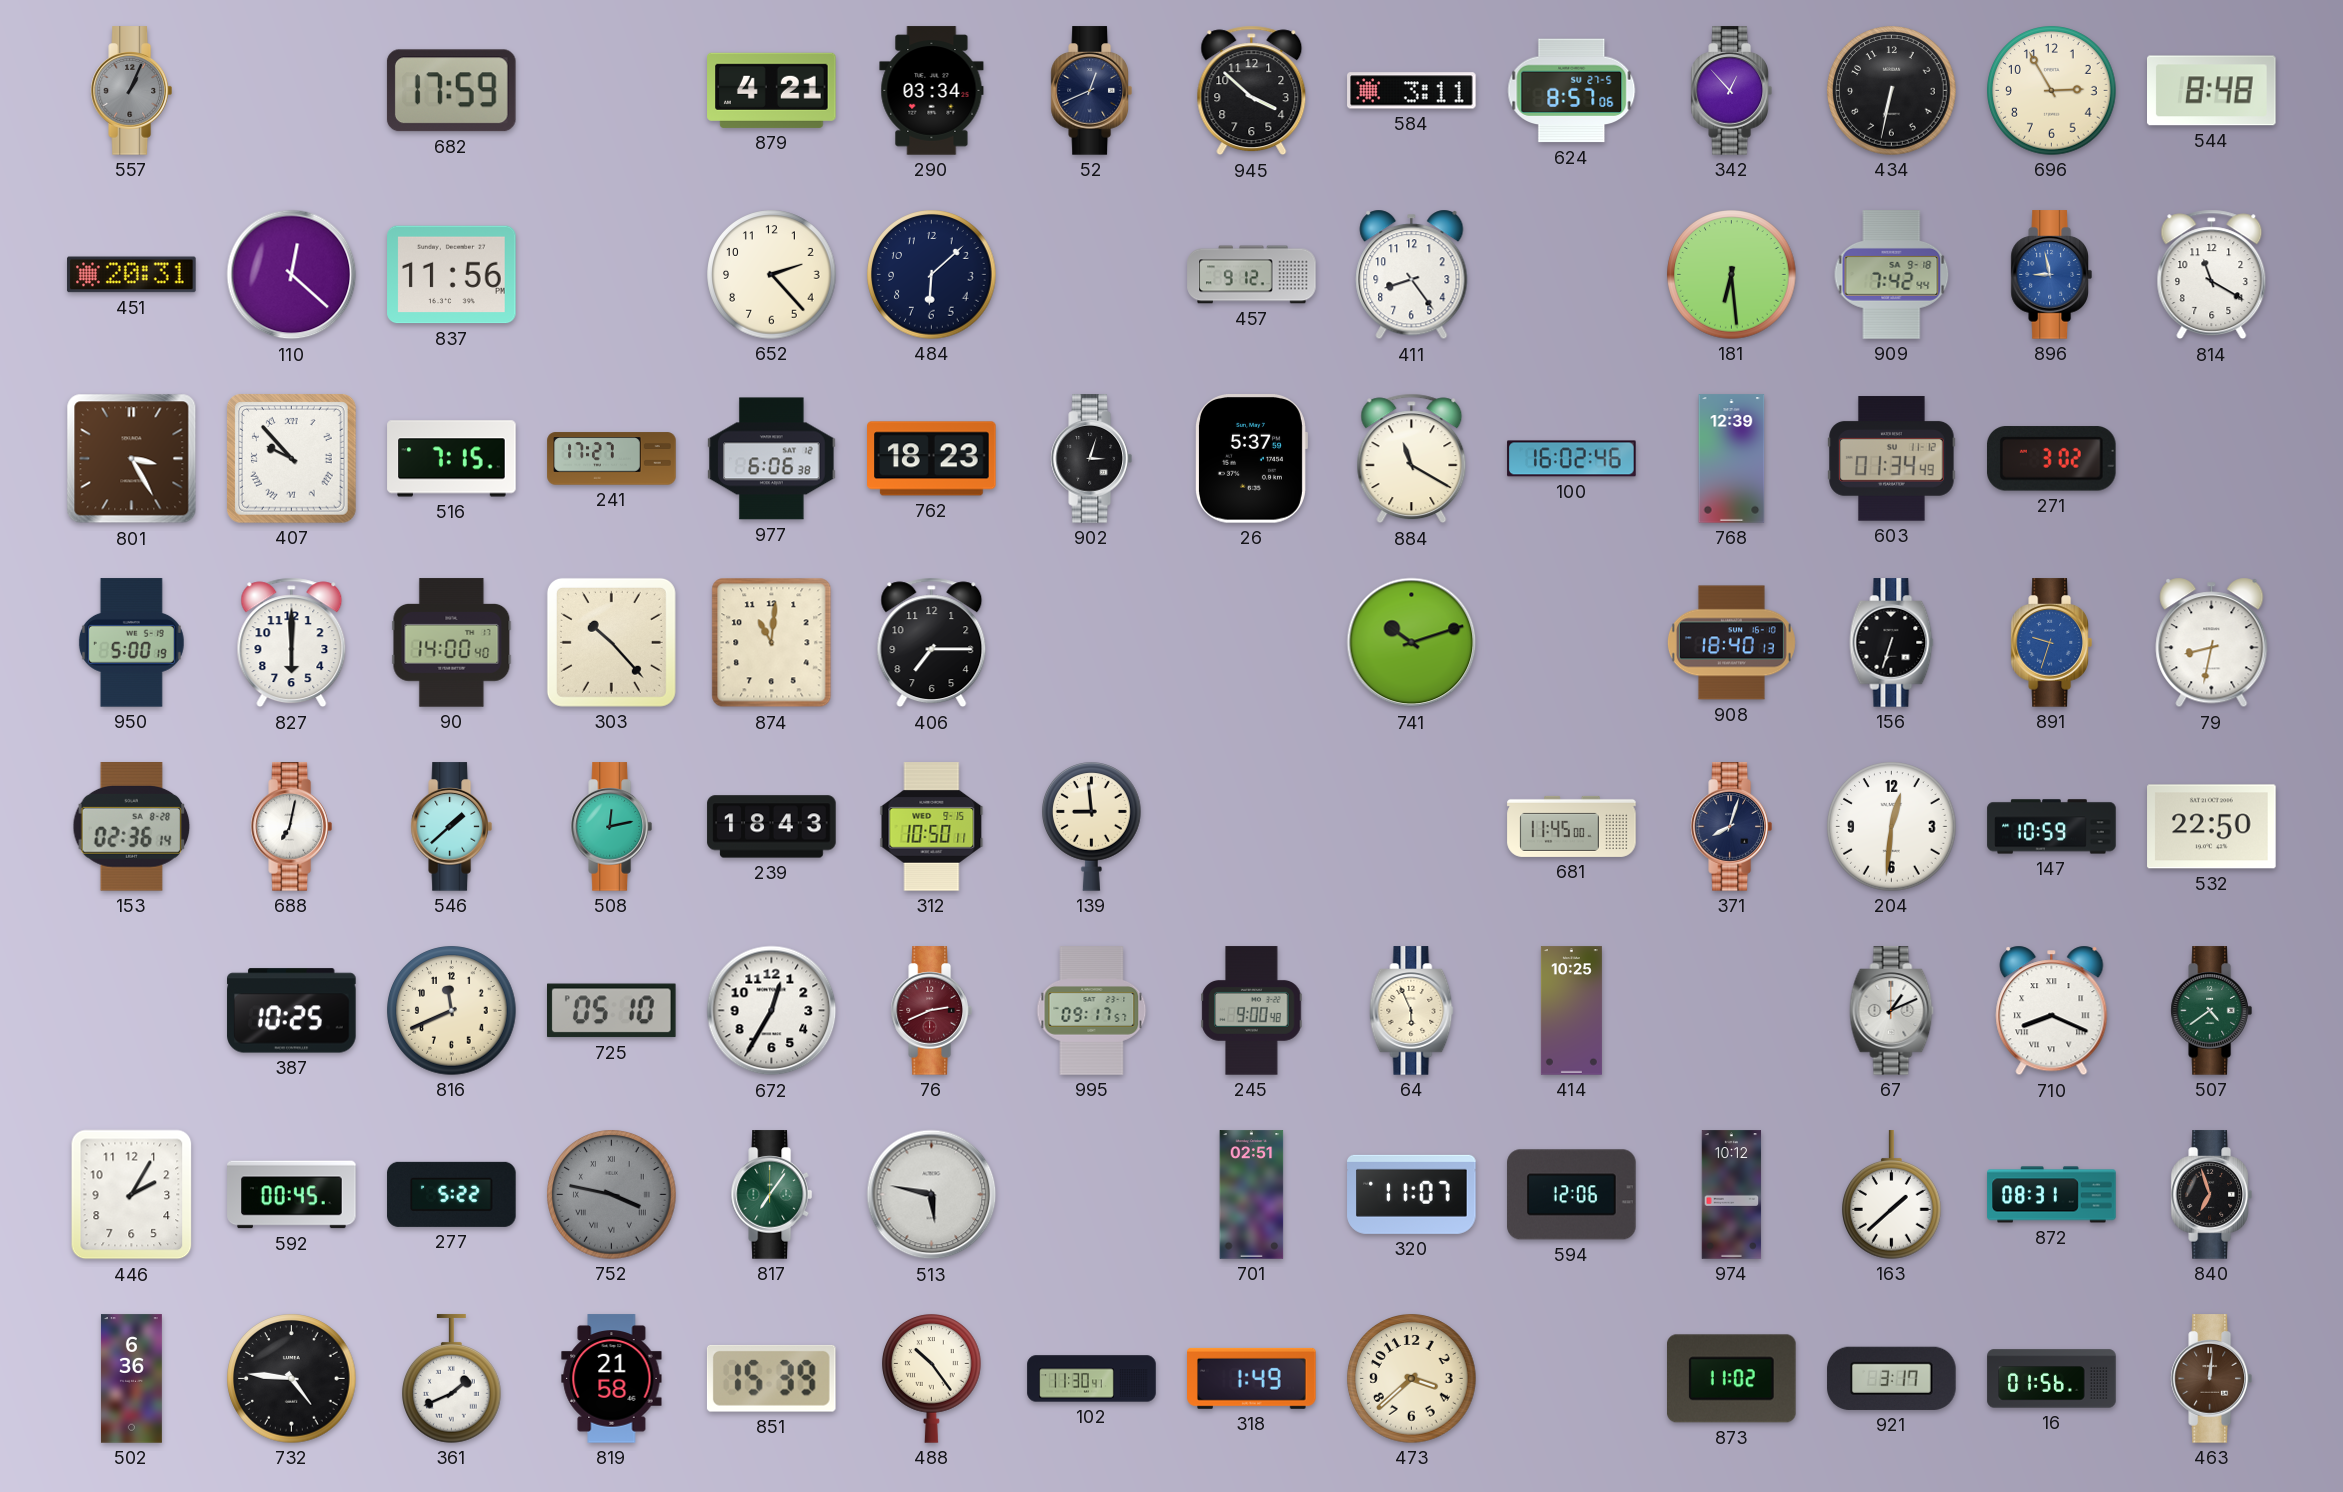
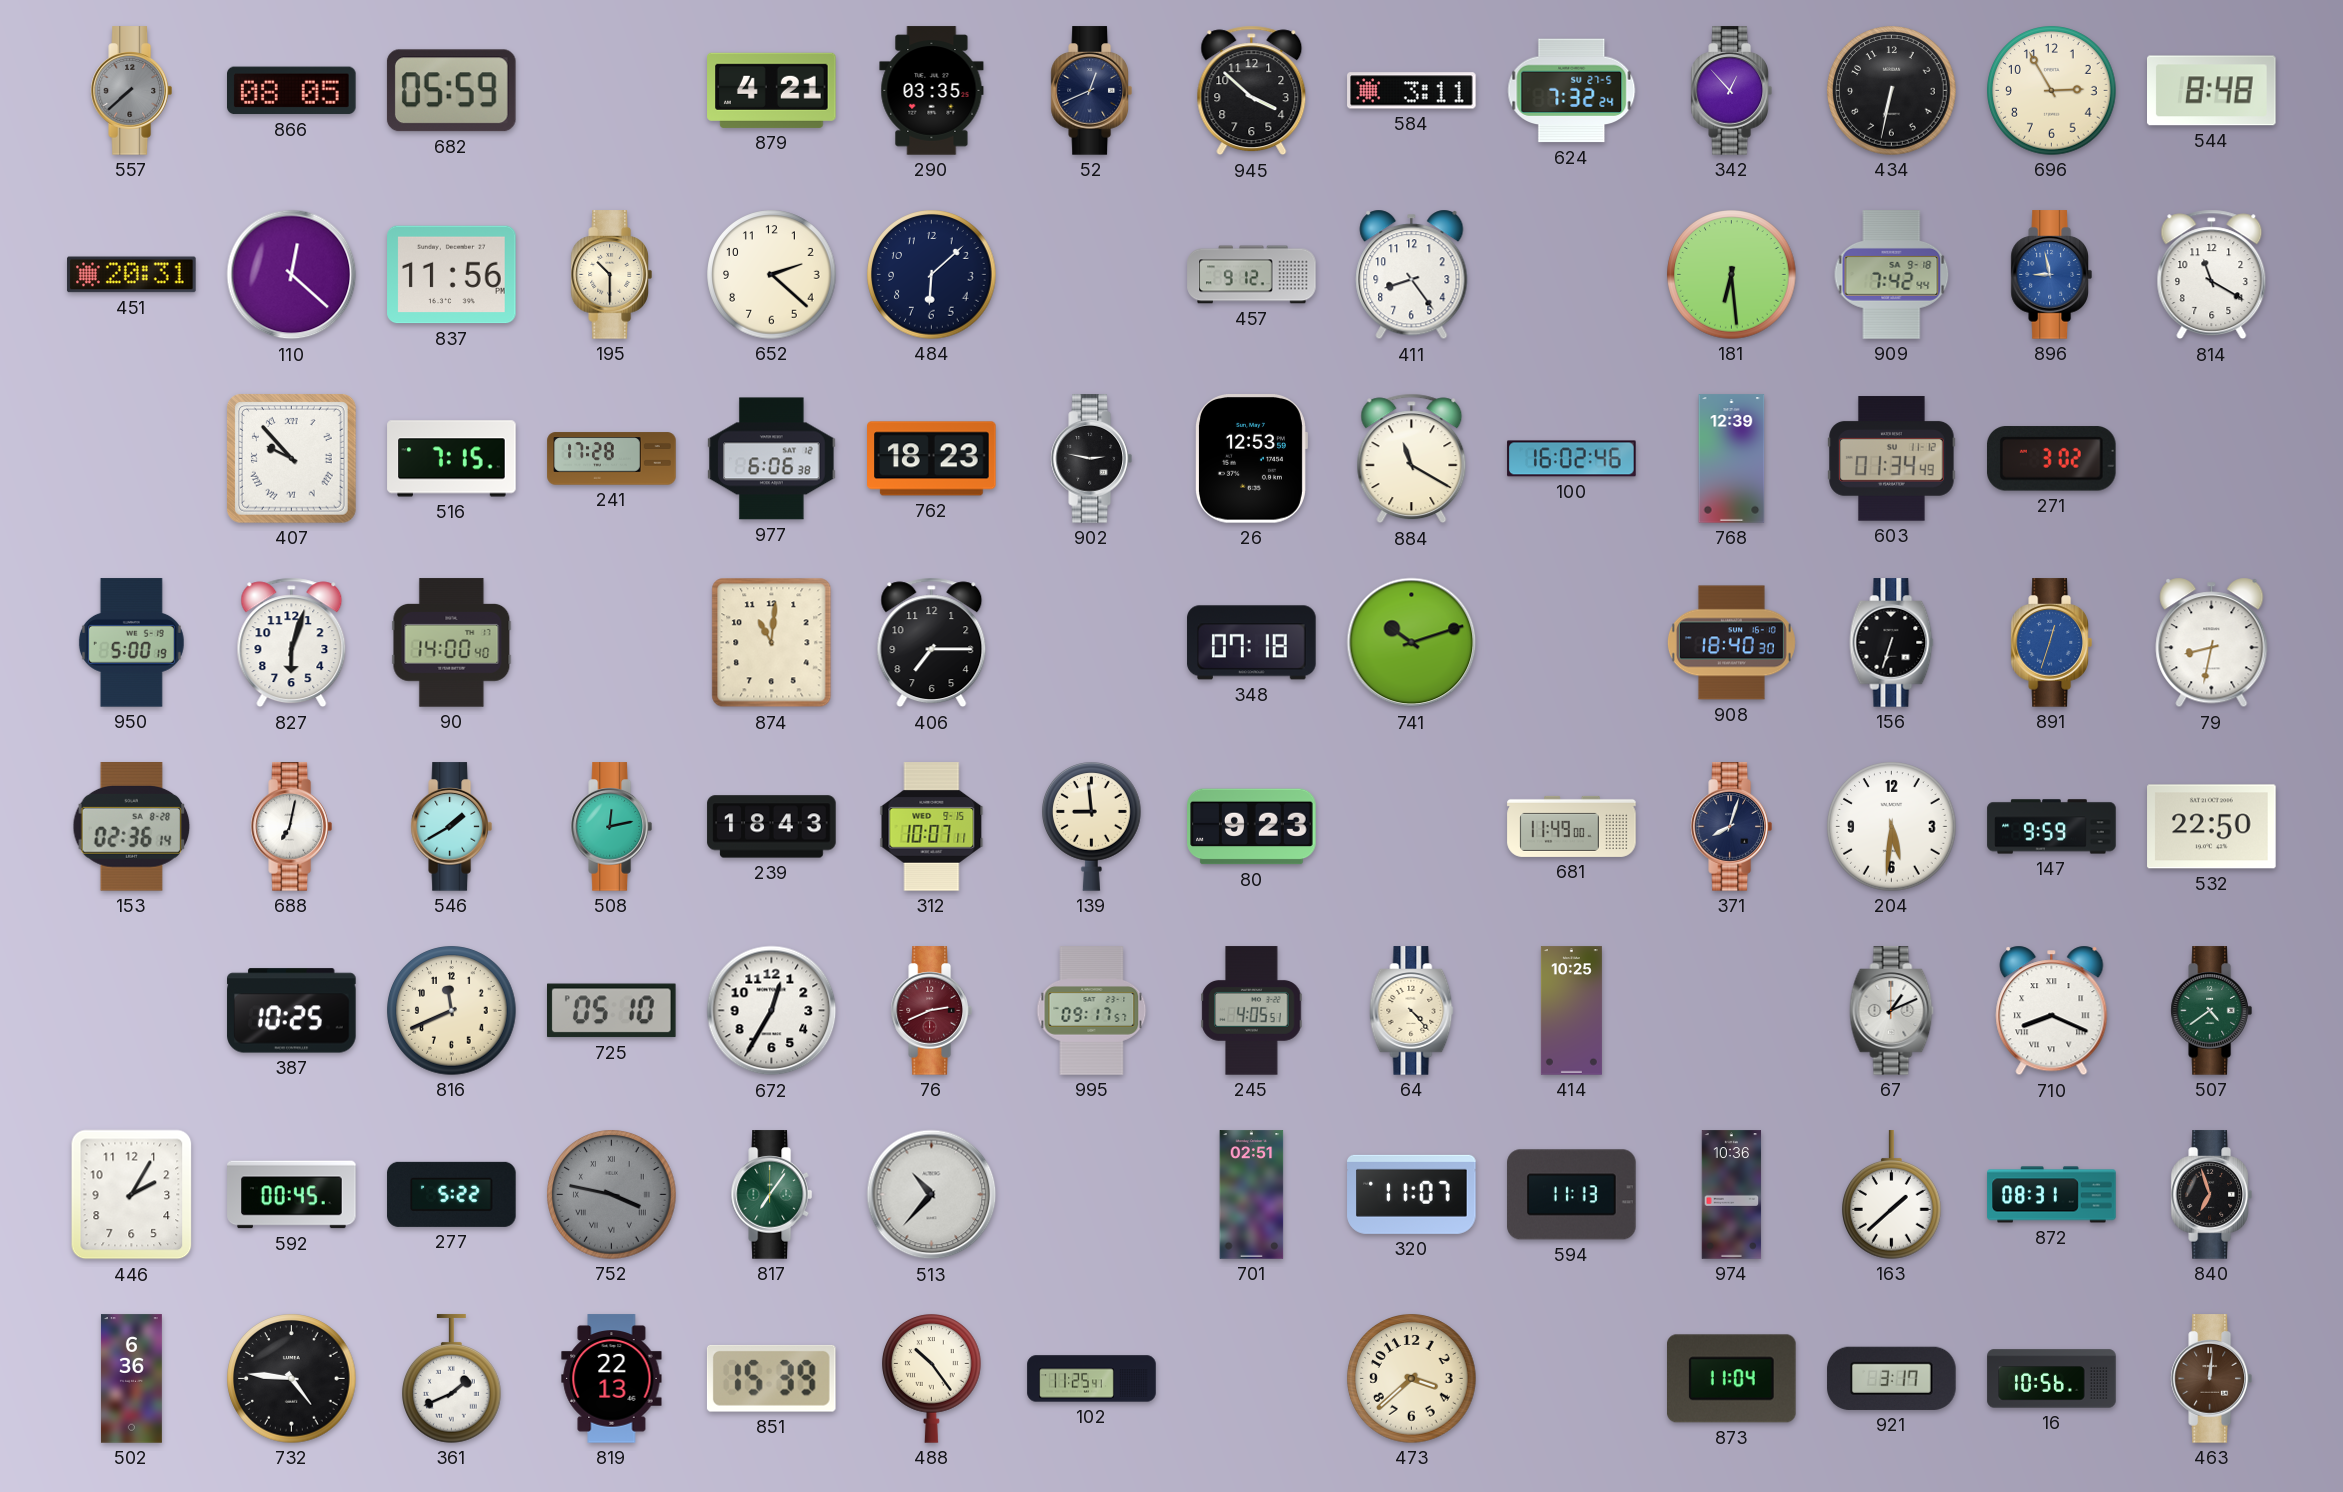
557: 1:04 -> 7:38
866: none -> 08:05
682: 17:59 -> 05:59
290: 03:34 -> 03:35
624: 8:57 -> 7:32
195: none -> 10:30
652: 2:23 -> 2:22
801: 3:25 -> none
241: 17:27 -> 17:28
902: 3:03 -> 2:47
26: 5:37 -> 12:53
827: 6:00 -> 6:03
303: 10:23 -> none
348: none -> 07:18
908: 18:40:13 -> 18:40:30
891: 9:33 -> 12:33
546: 1:38 -> 1:40
312: 10:50 -> 10:07
80: none -> 9:23
681: 11:45 -> 11:49
204: 12:31 -> 5:31
147: 10:59 -> 9:59
245: 9:00 -> 4:05
64: 5:56 -> 4:23
513: 5:47 -> 10:37
594: 12:06 -> 11:13
974: 10:12 -> 10:36
819: 21:58 -> 22:13
102: 11:30 -> 11:25
318: 1:49 -> none
873: 11:02 -> 11:04
16: 01:56 -> 10:56
